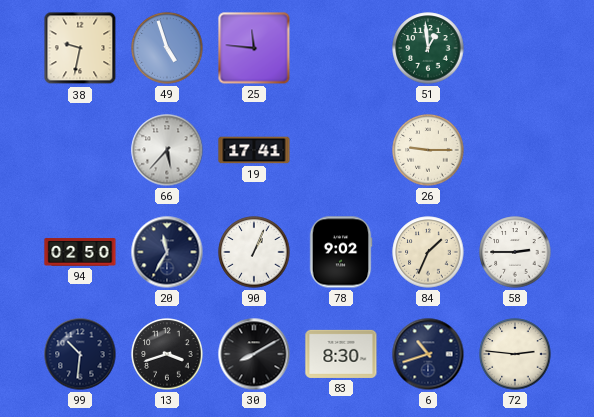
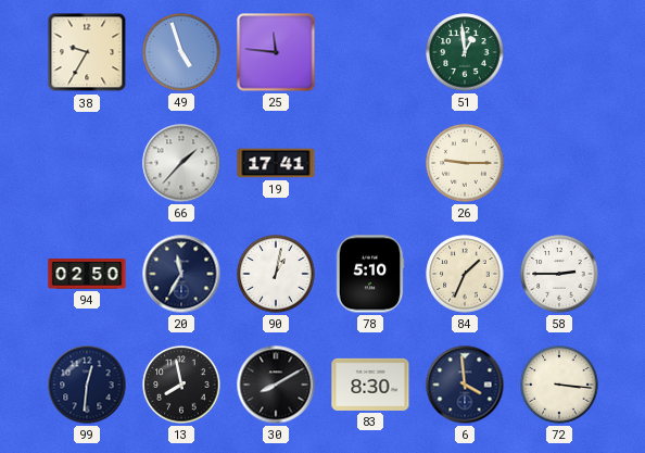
38: 9:32 -> 9:35
66: 5:37 -> 1:37
90: 1:04 -> 1:02
78: 9:02 -> 5:10
99: 10:31 -> 12:31
13: 3:42 -> 7:58
6: 10:42 -> 3:59
72: 2:46 -> 3:16
